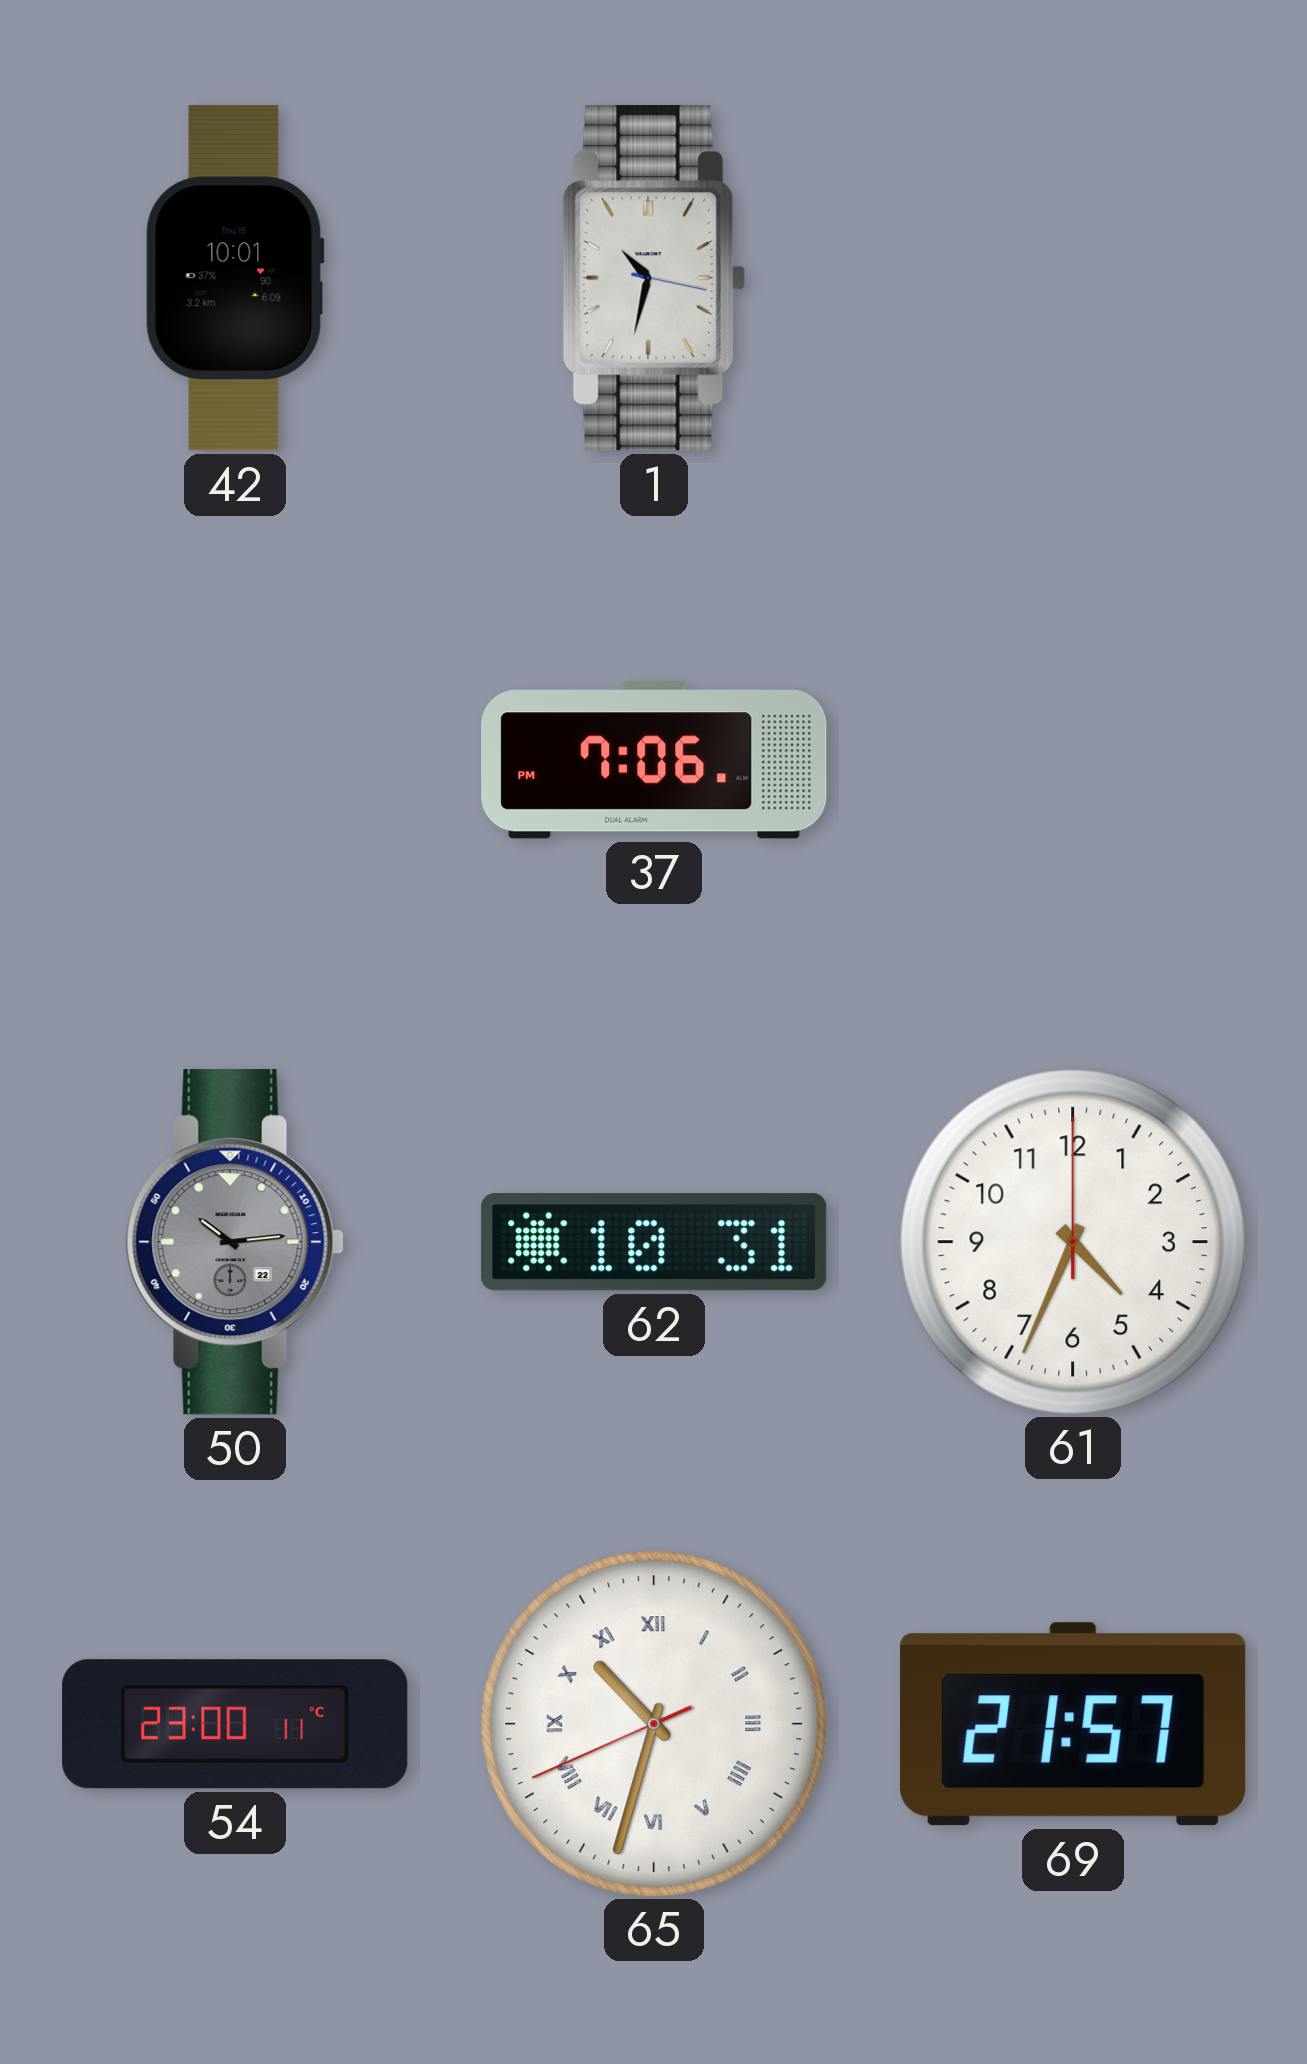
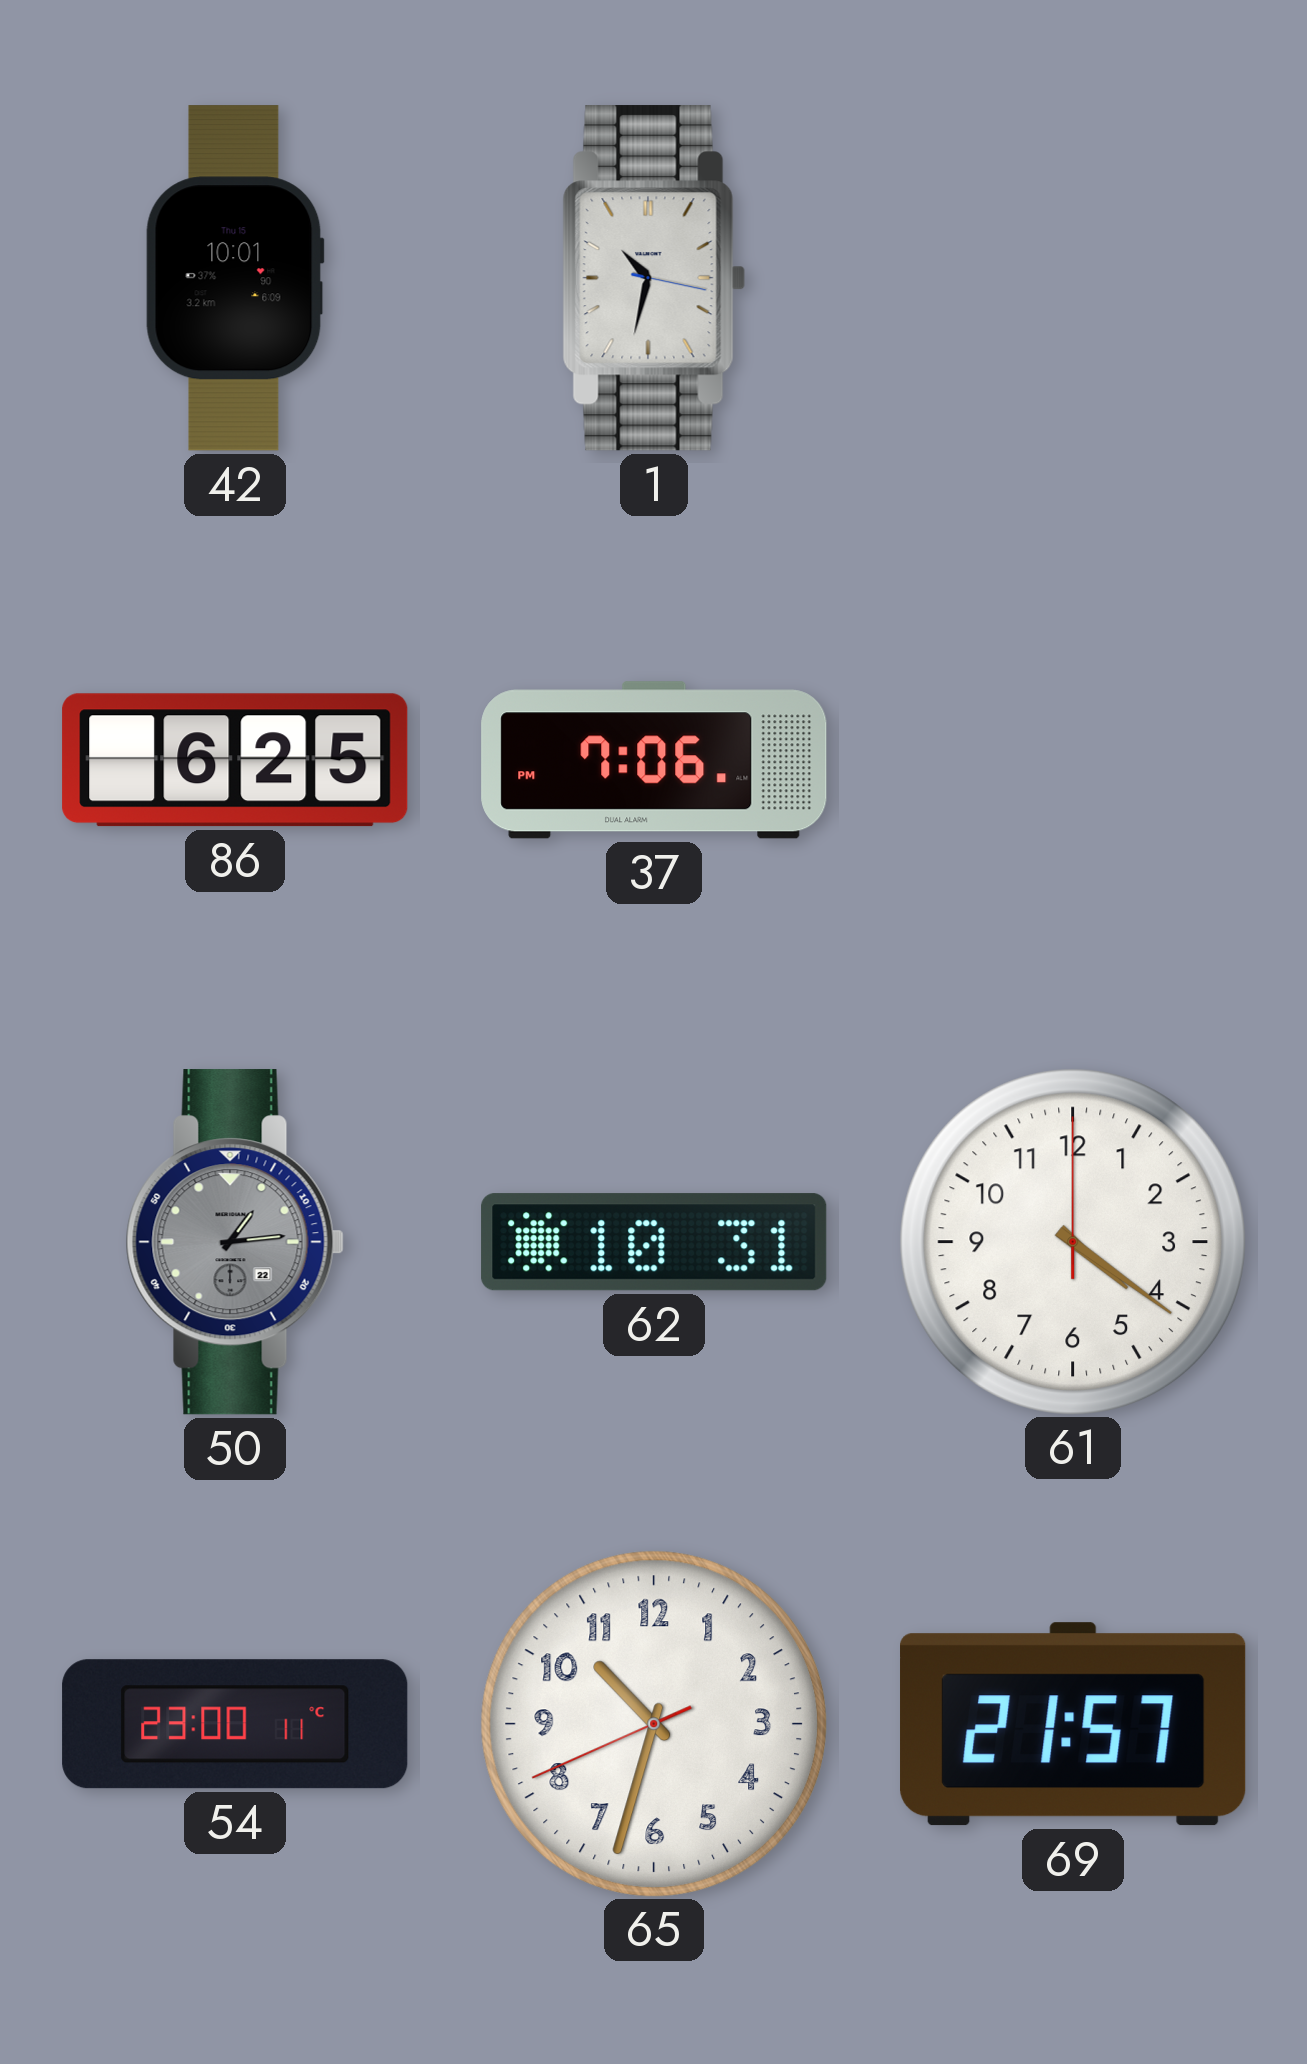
86: none -> 6:25
50: 10:14 -> 1:14
61: 4:34 -> 4:21
65 numerals: Roman -> Arabic
